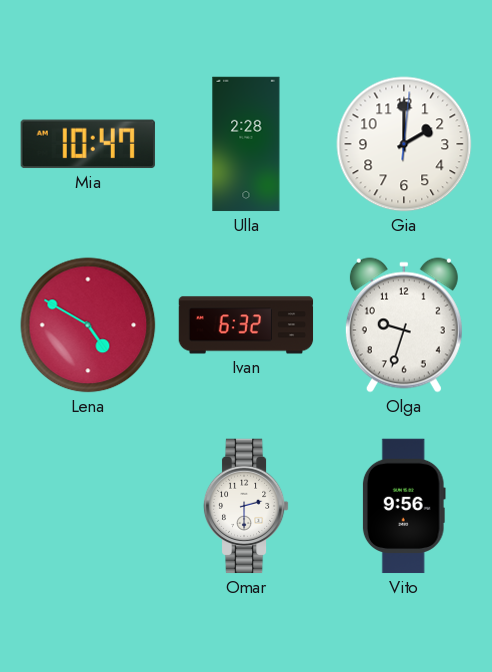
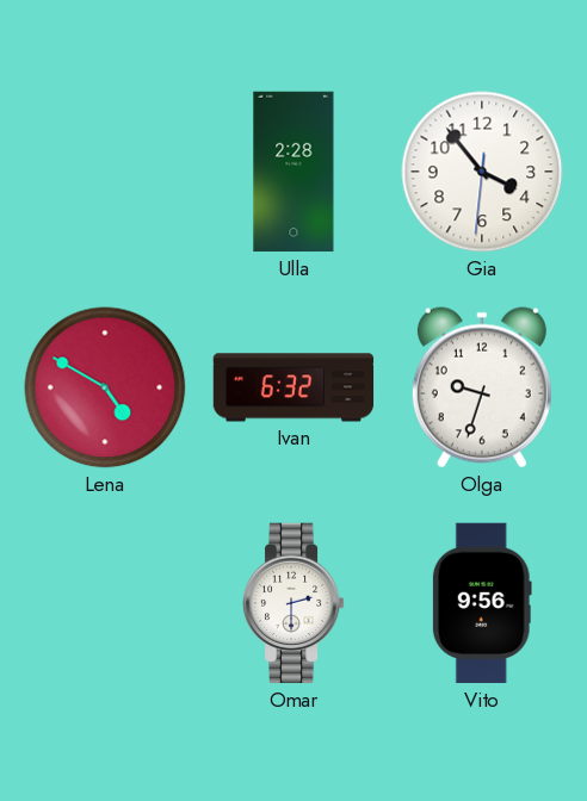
Mia: 10:47 -> none
Gia: 2:00 -> 3:53
